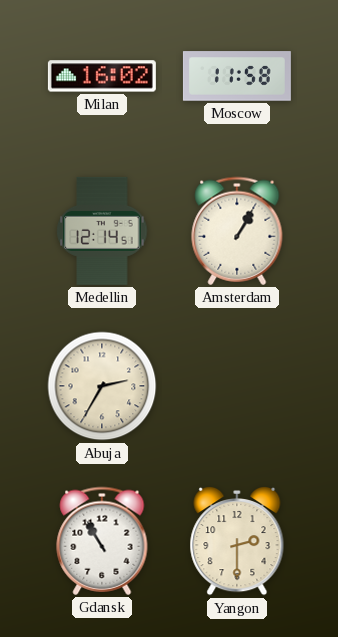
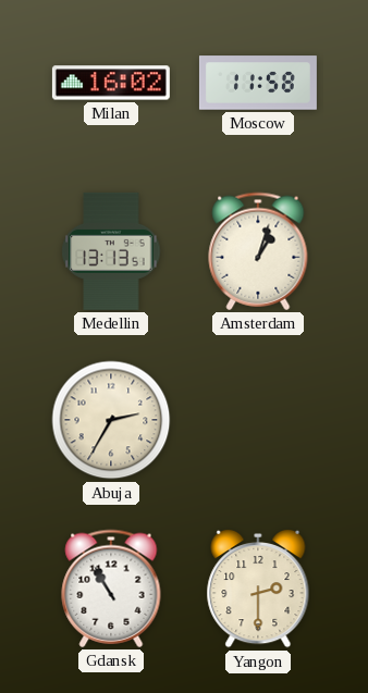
Medellin: 12:14 -> 13:13
Amsterdam: 1:05 -> 1:03
